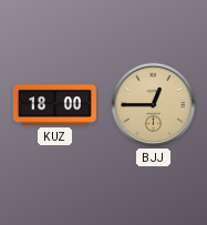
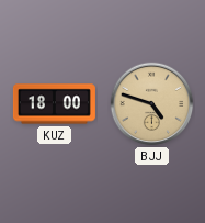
BJJ: 12:45 -> 4:48
